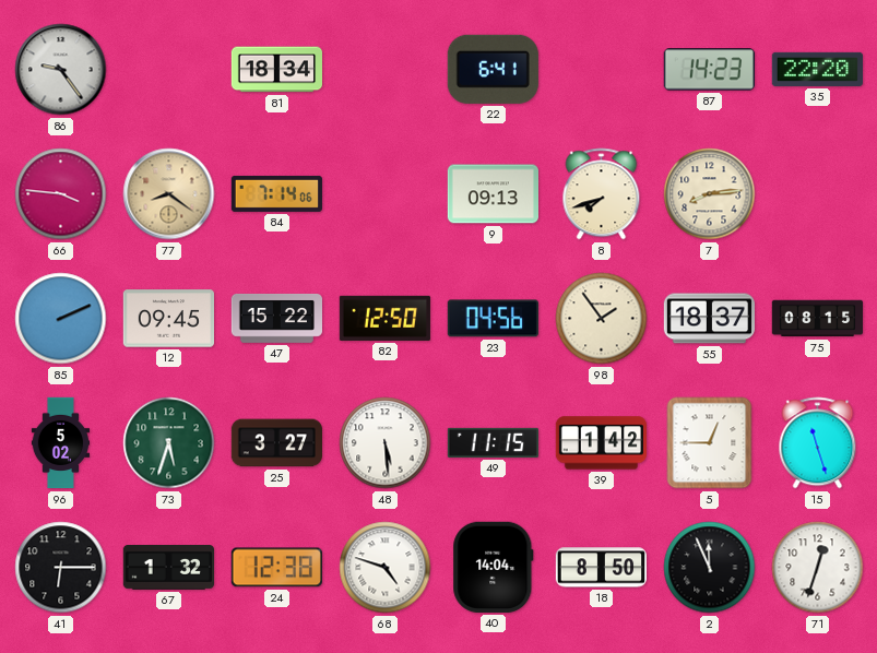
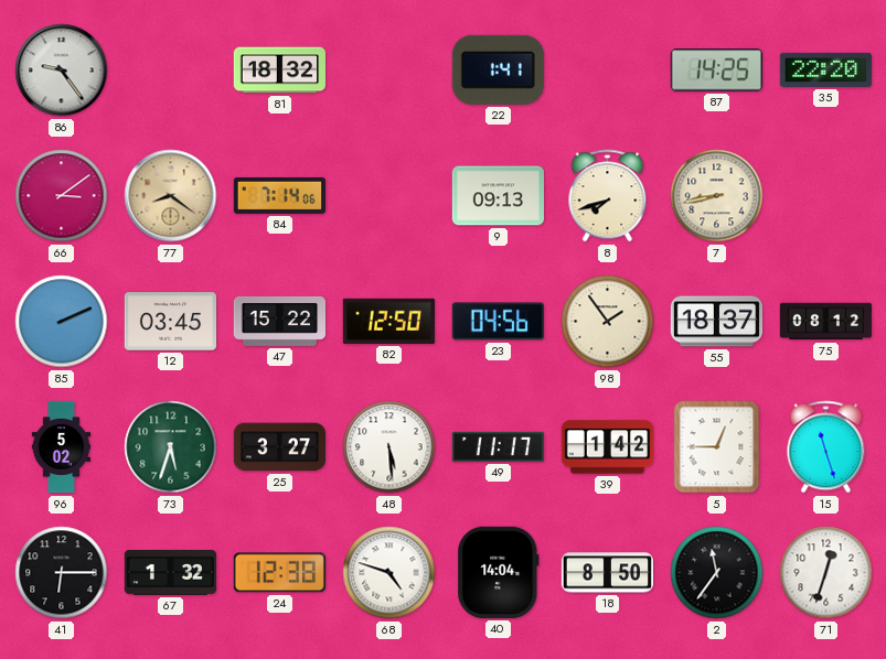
81: 18:34 -> 18:32
22: 6:41 -> 1:41
87: 14:23 -> 14:25
66: 3:46 -> 3:09
7: 8:14 -> 8:43
12: 09:45 -> 03:45
75: 08:15 -> 08:12
49: 11:15 -> 11:17
2: 11:56 -> 11:36
